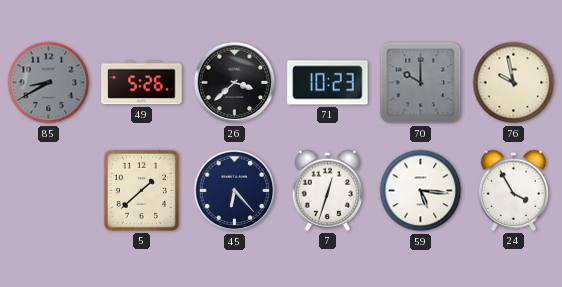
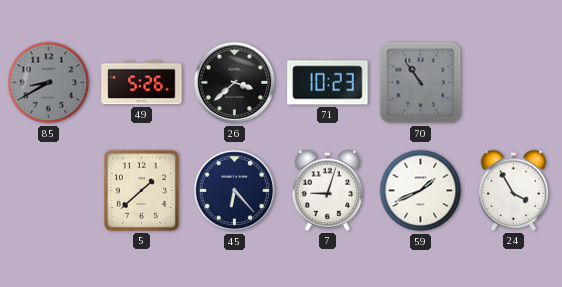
70: 10:00 -> 10:54
76: 9:58 -> none
7: 12:33 -> 9:03
59: 5:16 -> 1:41
